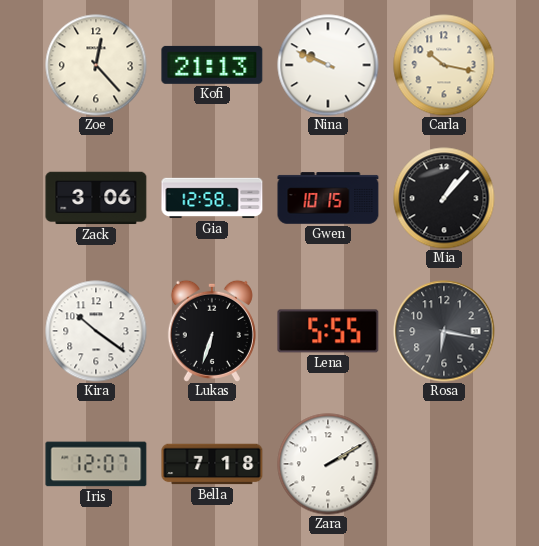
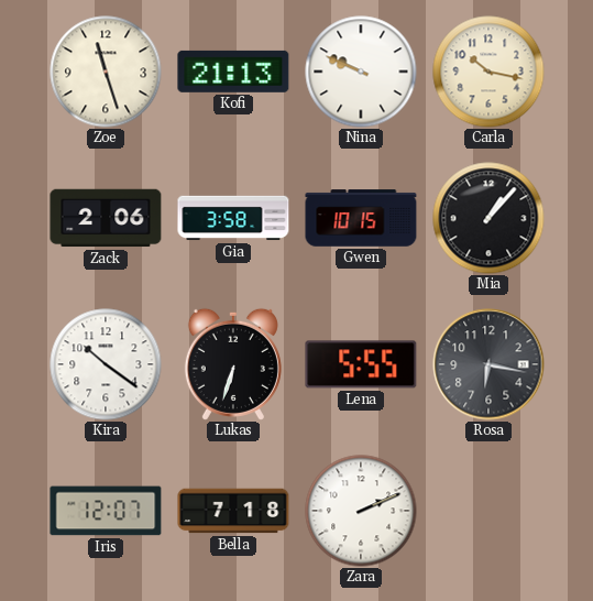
Zoe: 12:23 -> 11:27
Zack: 3:06 -> 2:06
Gia: 12:58 -> 3:58
Zara: 2:10 -> 2:11
